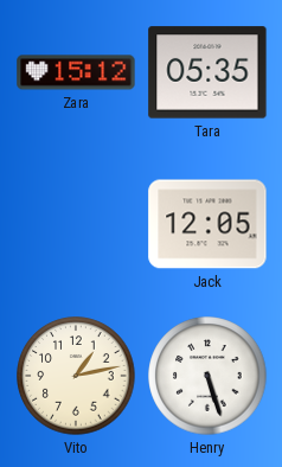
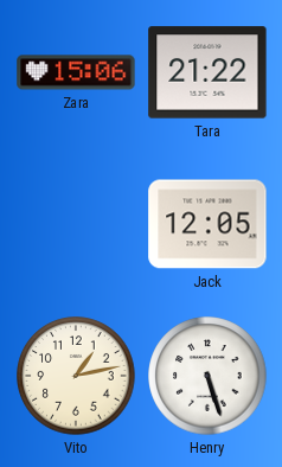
Zara: 15:12 -> 15:06
Tara: 05:35 -> 21:22
